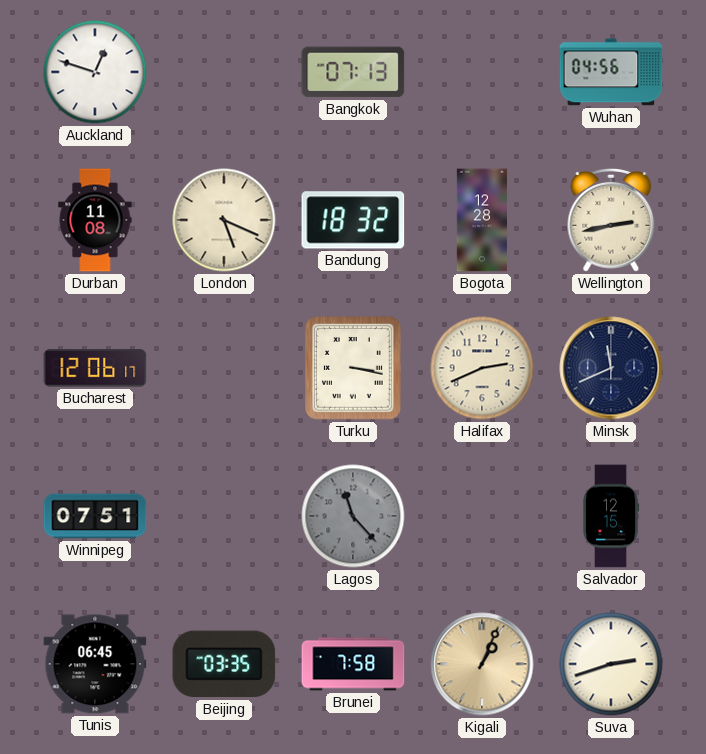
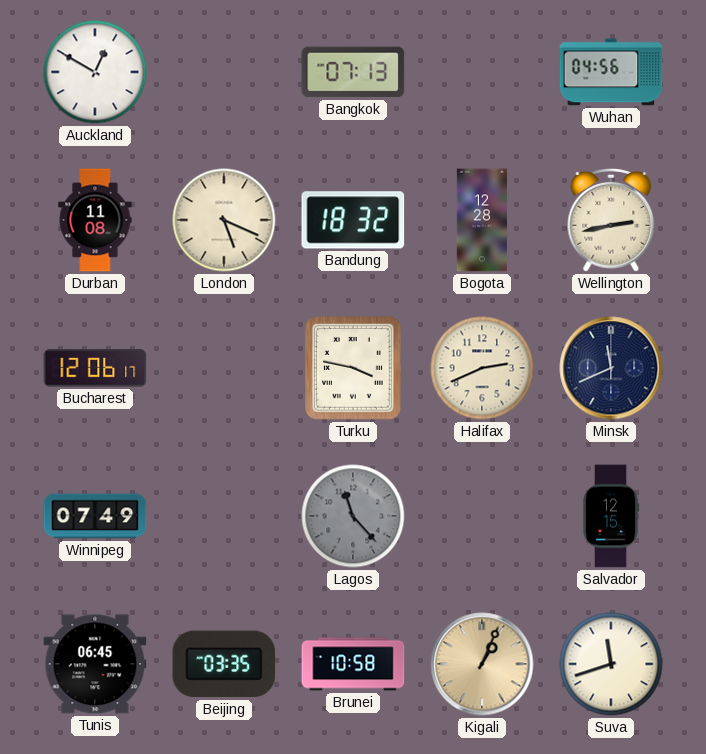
Auckland: 12:48 -> 12:50
Turku: 3:17 -> 3:47
Winnipeg: 07:51 -> 07:49
Brunei: 7:58 -> 10:58
Suva: 2:42 -> 11:42
